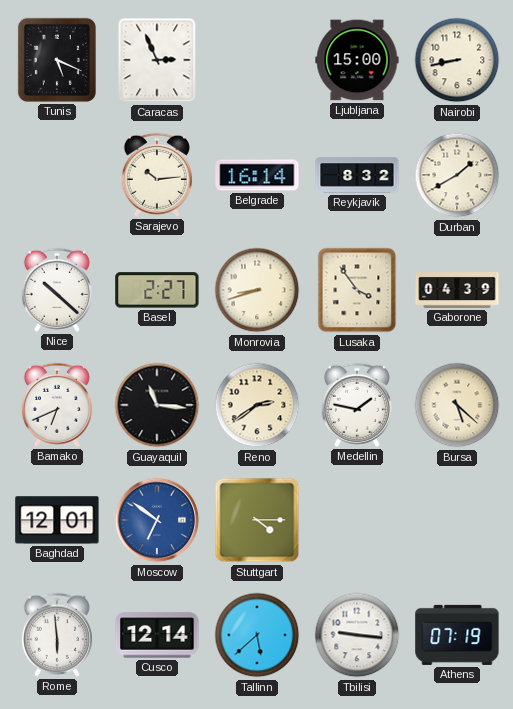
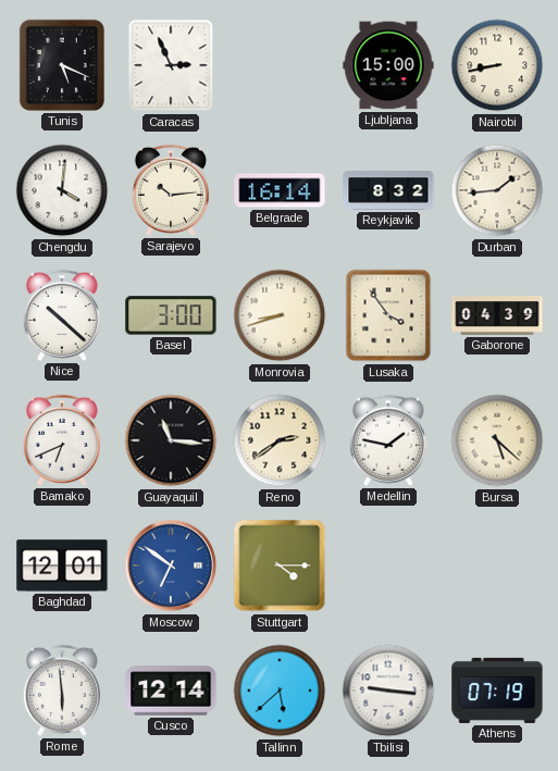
Chengdu: none -> 4:01
Durban: 1:40 -> 1:44
Basel: 2:27 -> 3:00
